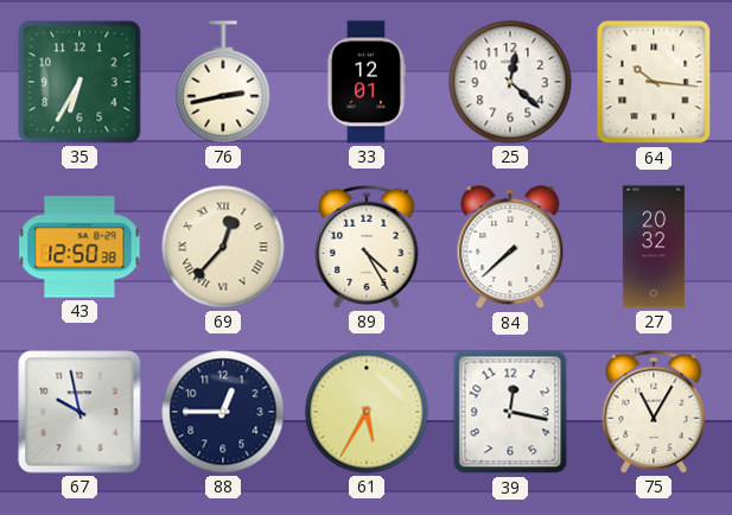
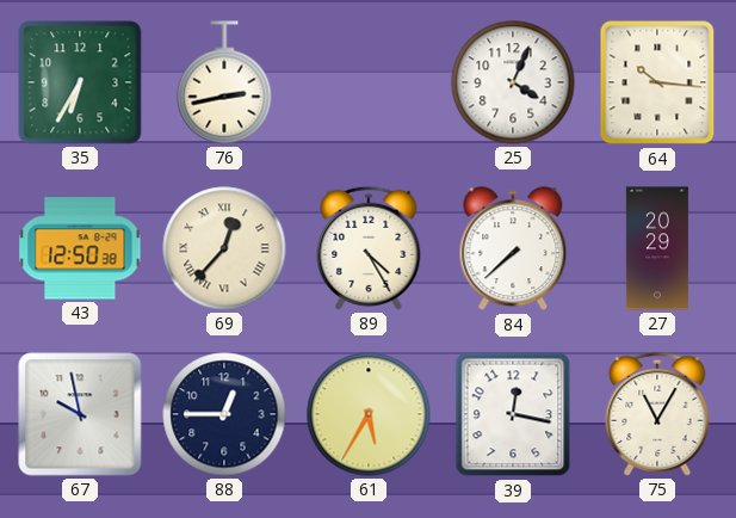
33: 12:01 -> none
25: 12:22 -> 4:04
27: 20:32 -> 20:29
